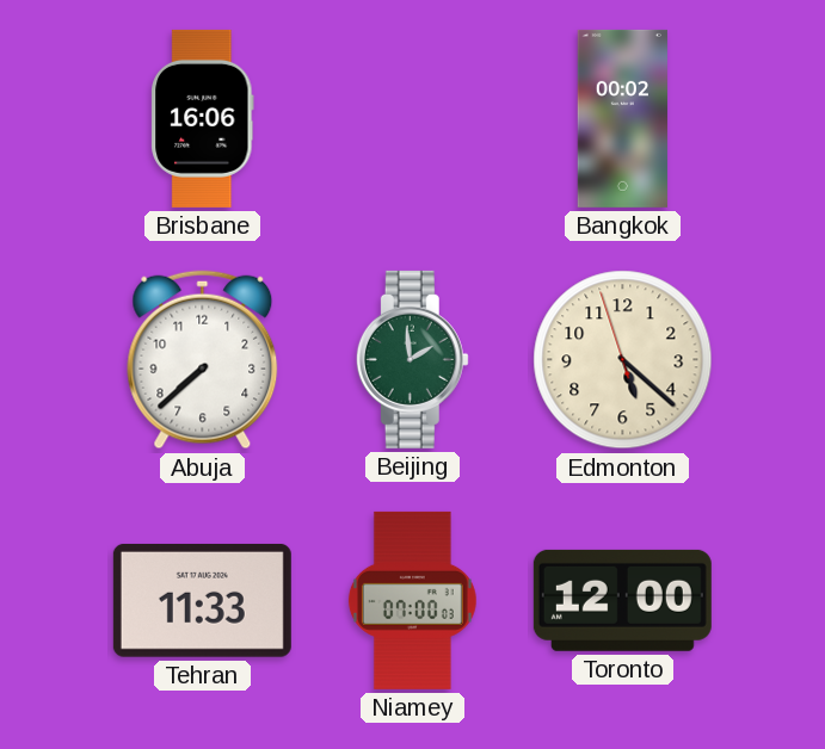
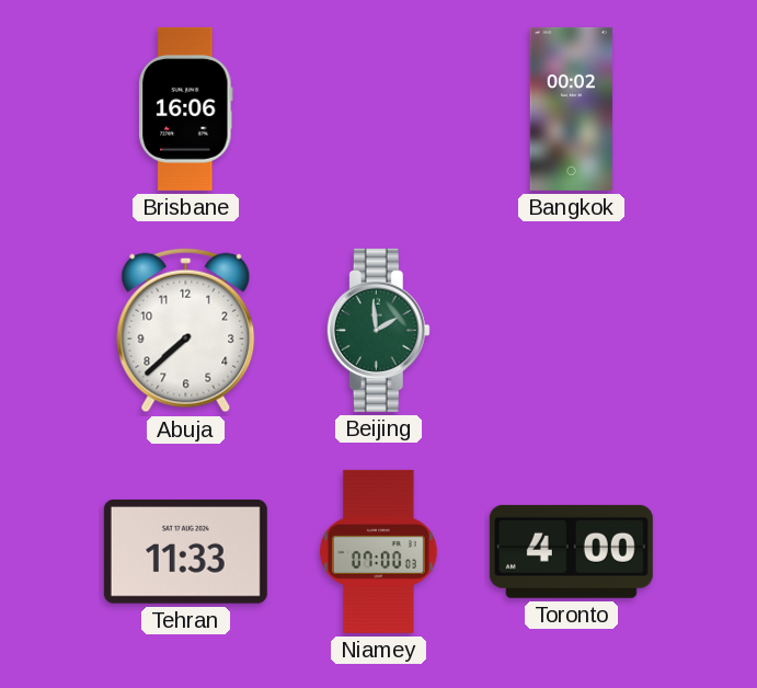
Edmonton: 5:21 -> none
Toronto: 12:00 -> 4:00
